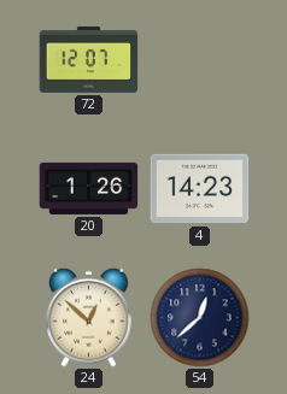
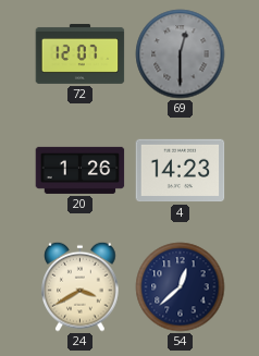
69: none -> 12:30
24: 12:52 -> 3:40
